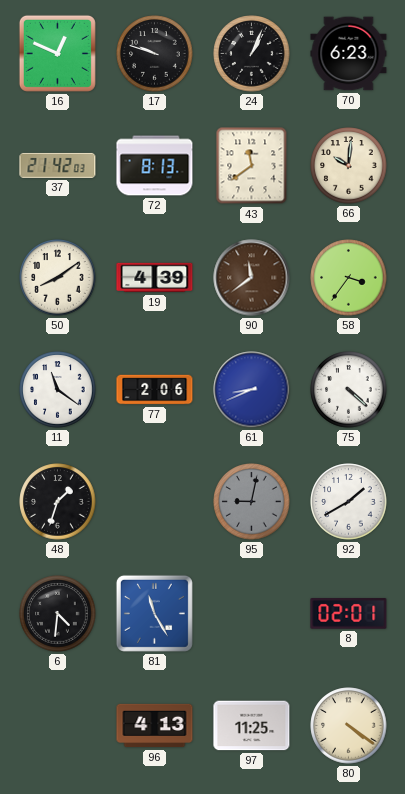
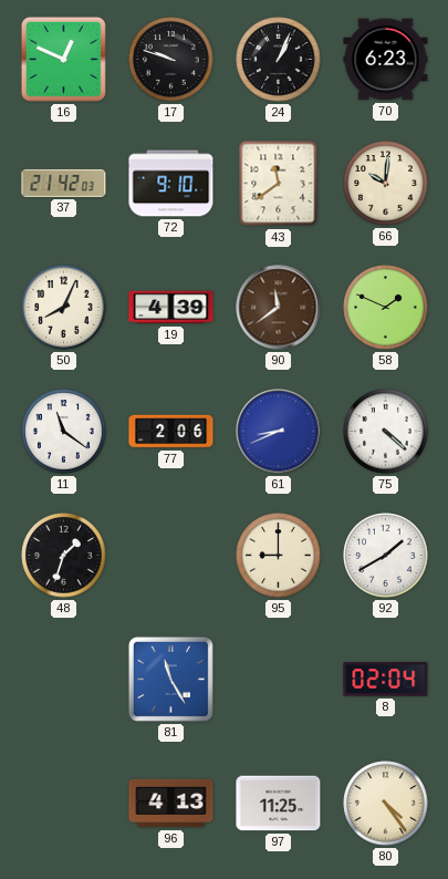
72: 8:13 -> 9:10
50: 8:09 -> 8:04
58: 3:36 -> 1:49
95: 9:02 -> 9:00
95 dial: grey -> cream
6: 4:31 -> none
8: 02:01 -> 02:04
80: 4:21 -> 4:24
